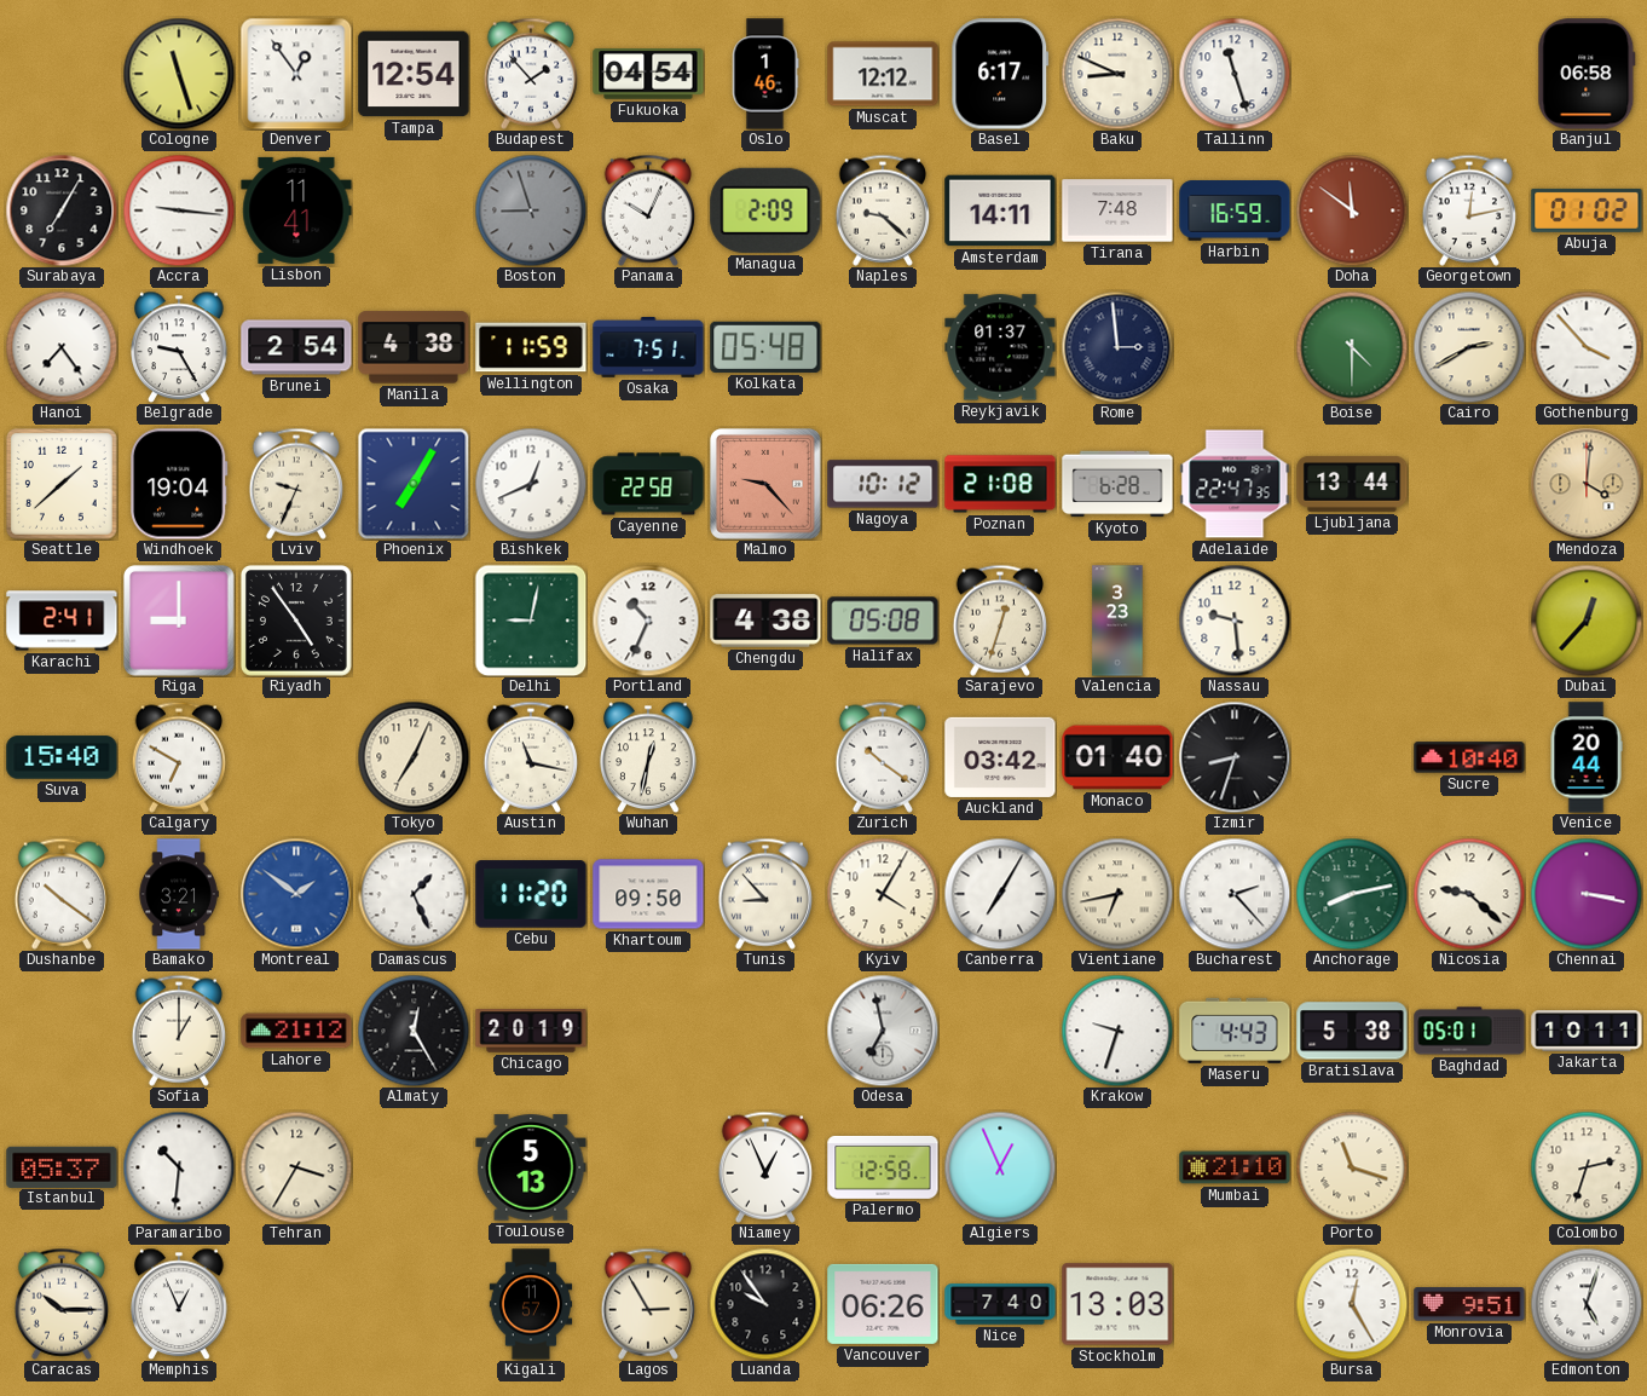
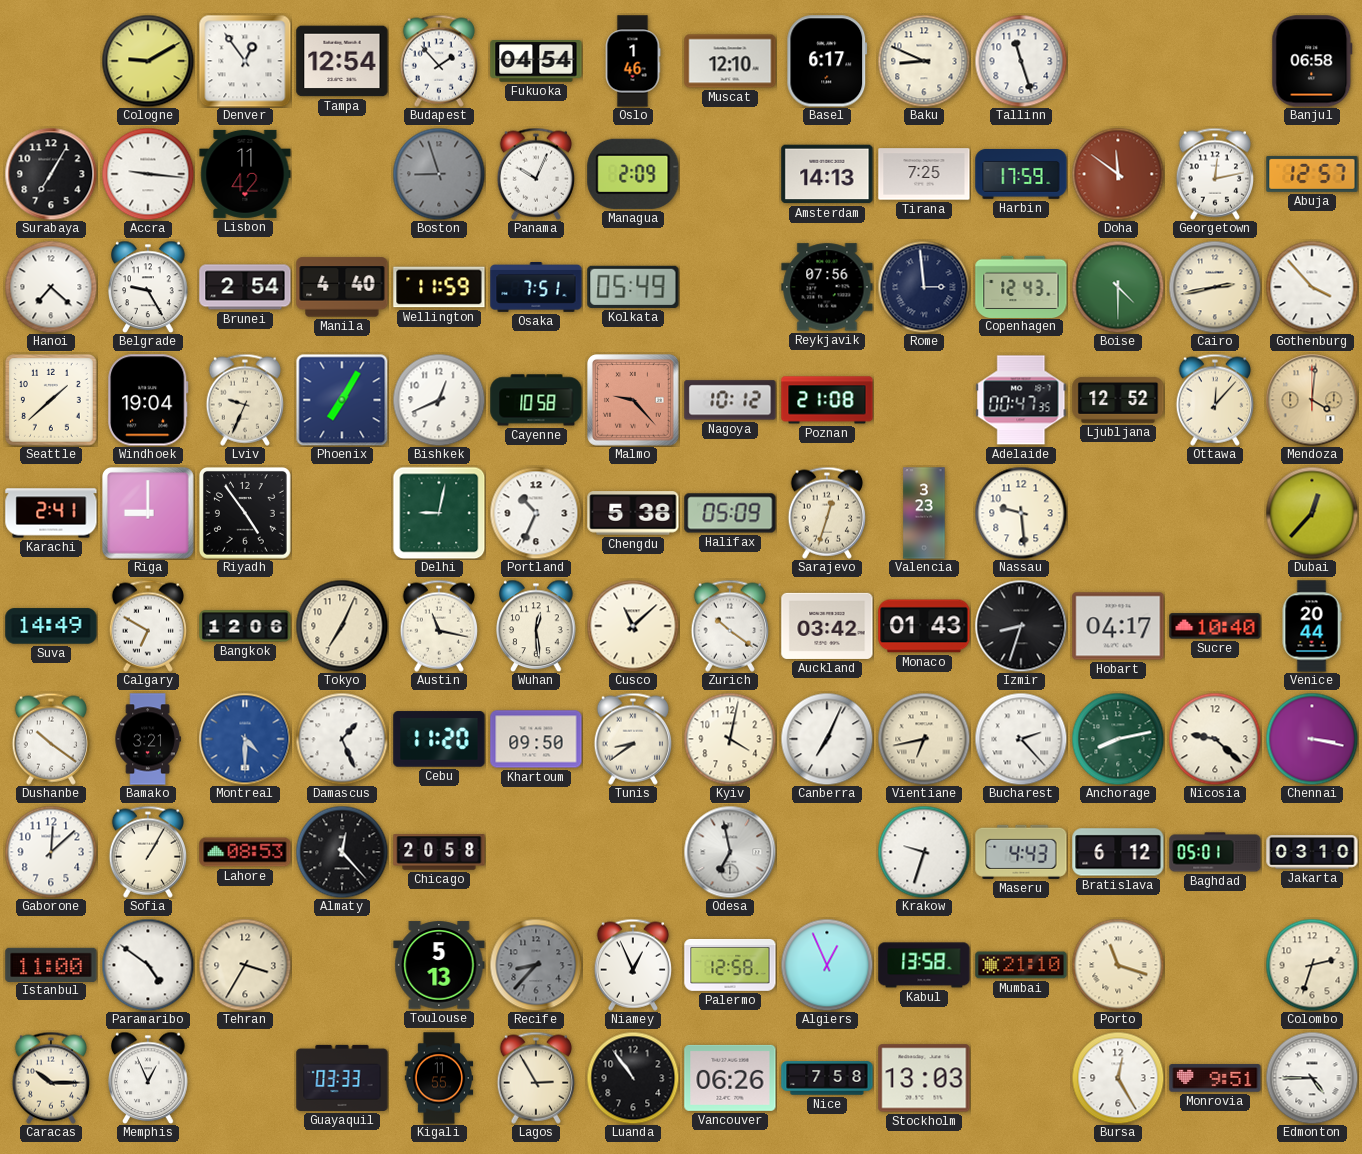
Cologne: 11:27 -> 9:10
Muscat: 12:12 -> 12:10
Lisbon: 11:41 -> 11:42
Naples: 9:22 -> none
Amsterdam: 14:11 -> 14:13
Tirana: 7:48 -> 7:25
Harbin: 16:59 -> 17:59
Abuja: 01:02 -> 12:57
Hanoi: 7:24 -> 7:22
Manila: 4:38 -> 4:40
Kolkata: 05:48 -> 05:49
Reykjavik: 01:37 -> 07:56
Copenhagen: none -> 12:43
Cairo: 2:40 -> 2:43
Cayenne: 22:58 -> 10:58
Kyoto: 6:28 -> none
Adelaide: 22:47 -> 00:47
Ljubljana: 13:44 -> 12:52
Ottawa: none -> 12:07
Chengdu: 4:38 -> 5:38
Halifax: 05:08 -> 05:09
Suva: 15:40 -> 14:49
Bangkok: none -> 12:06
Wuhan: 12:32 -> 12:29
Cusco: none -> 11:08
Monaco: 01:40 -> 01:43
Hobart: none -> 04:17
Montreal: 1:51 -> 4:30
Tunis: 8:53 -> 8:39
Kyiv: 4:05 -> 4:02
Canberra: 7:05 -> 7:04
Gaborone: none -> 12:08
Sofia: 1:00 -> 1:05
Lahore: 21:12 -> 08:53
Almaty: 12:25 -> 12:23
Chicago: 20:19 -> 20:58
Bratislava: 5:38 -> 6:12
Jakarta: 10:11 -> 03:10
Istanbul: 05:37 -> 11:00
Paramaribo: 10:31 -> 4:51
Recife: none -> 8:37
Kabul: none -> 13:58
Guayaquil: none -> 03:33
Kigali: 11:57 -> 11:55
Luanda: 9:54 -> 10:54
Nice: 7:40 -> 7:58
Edmonton: 5:03 -> 4:45
